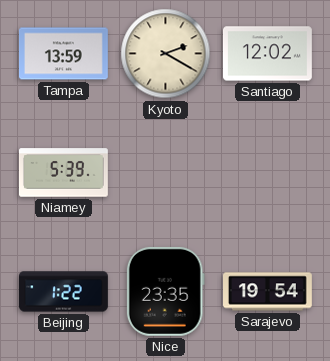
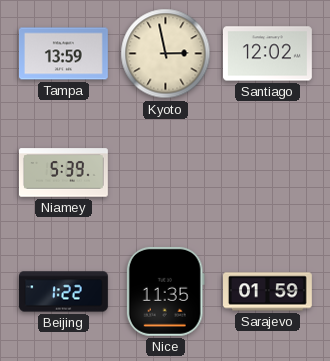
Kyoto: 2:20 -> 2:58
Nice: 23:35 -> 11:35
Sarajevo: 19:54 -> 01:59
